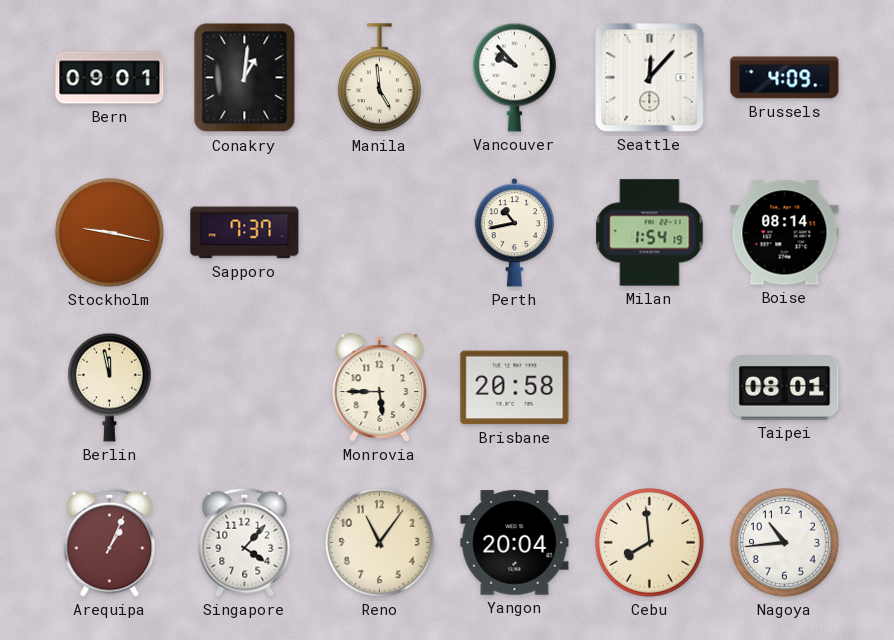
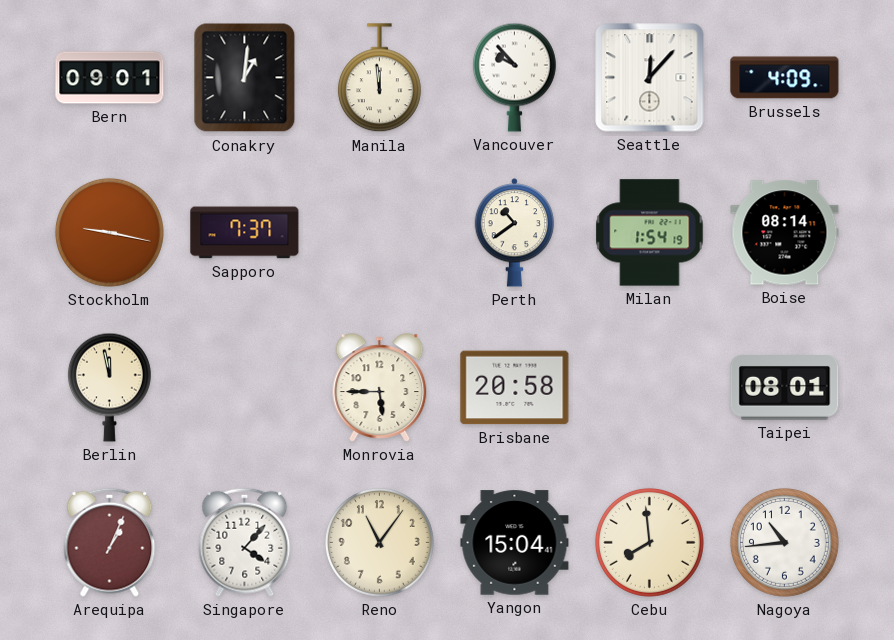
Manila: 4:59 -> 11:59
Perth: 10:43 -> 10:39
Yangon: 20:04 -> 15:04
